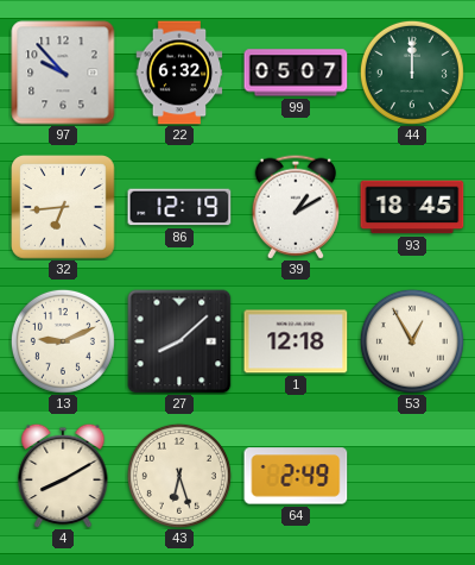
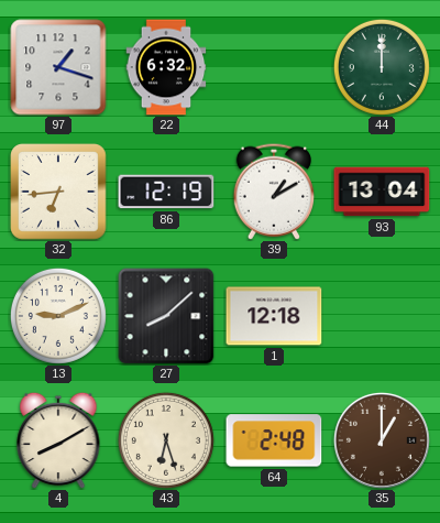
97: 9:53 -> 1:18
99: 05:07 -> none
93: 18:45 -> 13:04
53: 12:55 -> none
64: 2:49 -> 2:48
35: none -> 1:00
